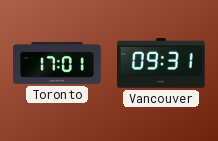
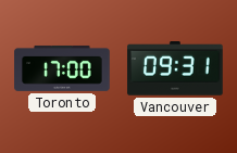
Toronto: 17:01 -> 17:00
